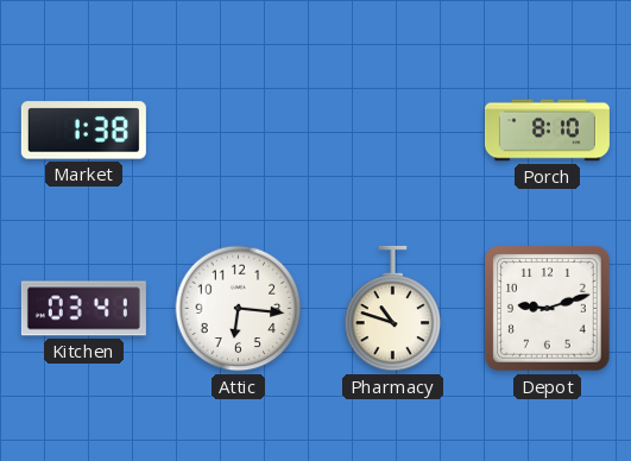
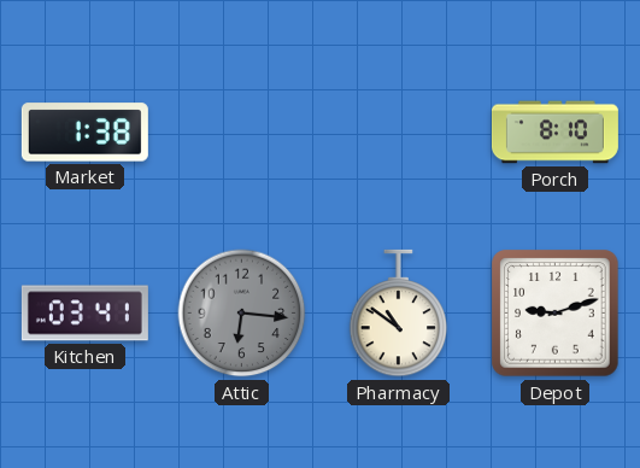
Attic dial: white -> grey
Pharmacy: 10:48 -> 10:51
